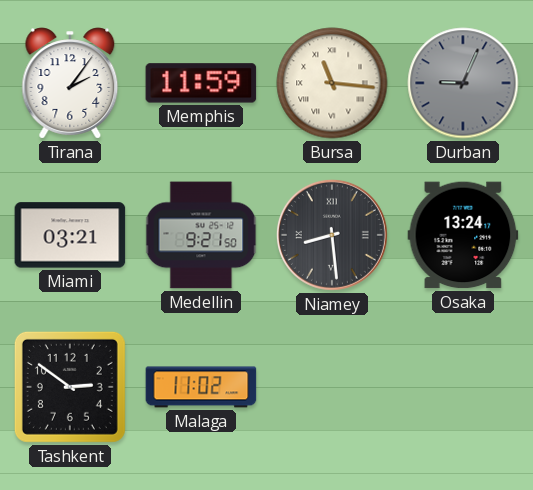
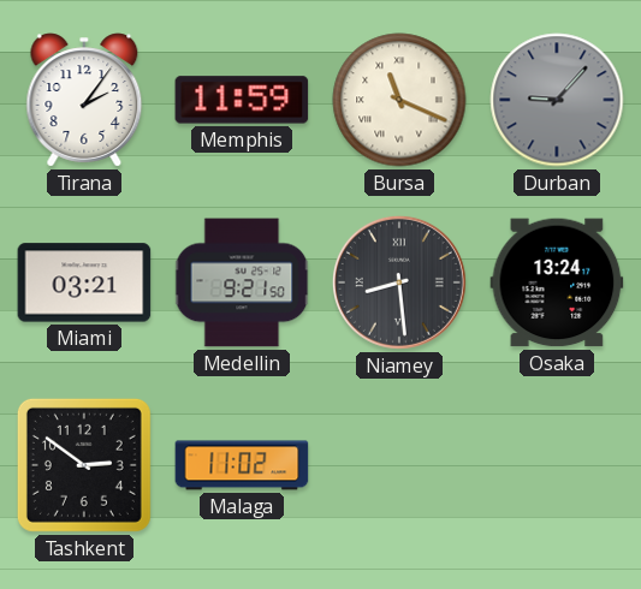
Bursa: 11:16 -> 11:19
Durban: 9:04 -> 9:07
